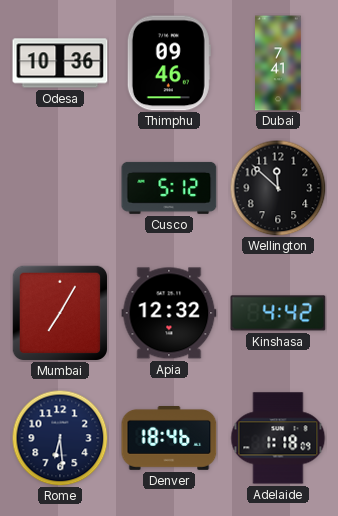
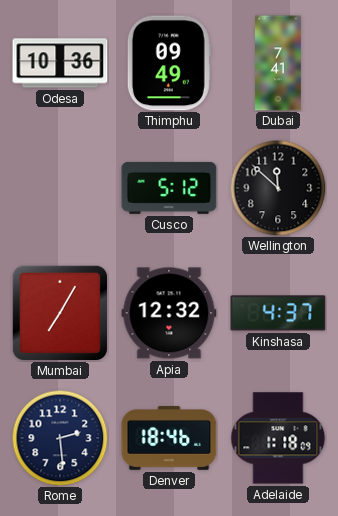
Thimphu: 09:46 -> 09:49
Kinshasa: 4:42 -> 4:37
Rome: 6:29 -> 2:29
